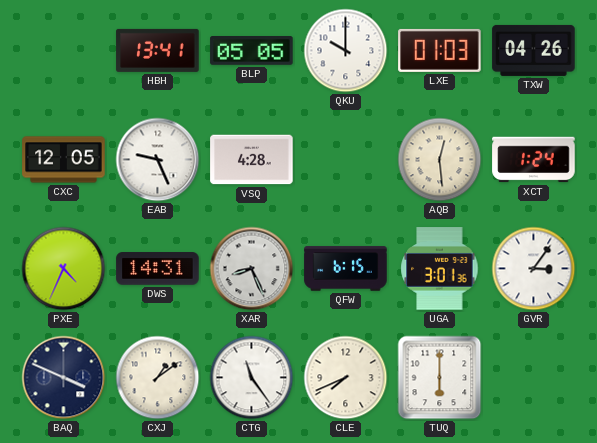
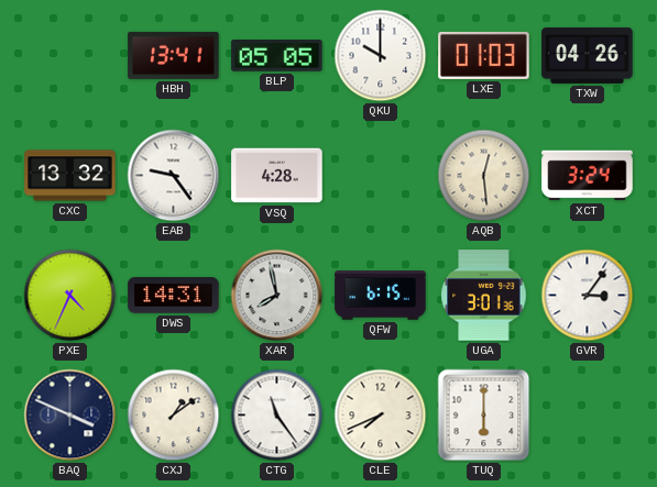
CXC: 12:05 -> 13:32
EAB: 9:26 -> 9:24
XCT: 1:24 -> 3:24
XAR: 8:26 -> 7:58
